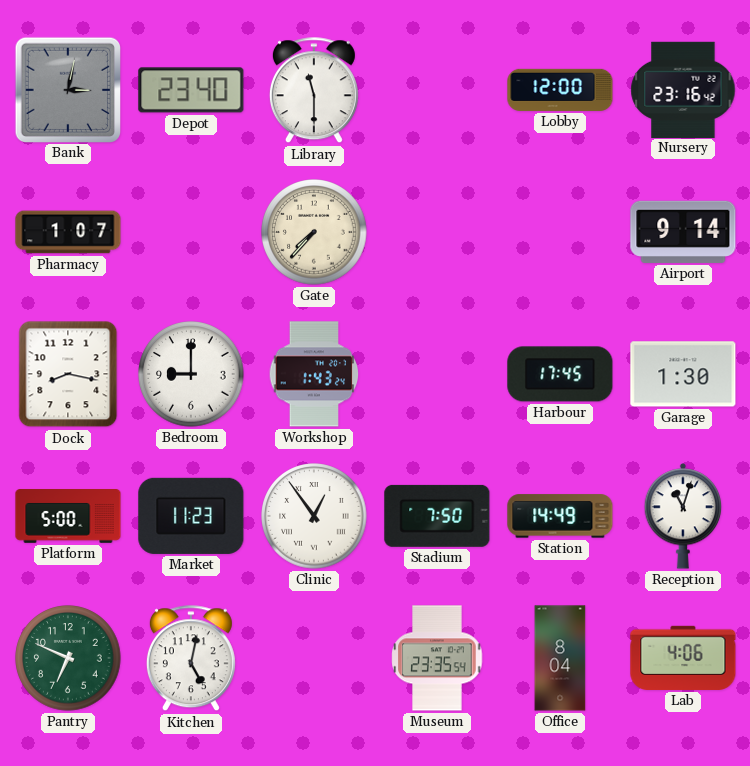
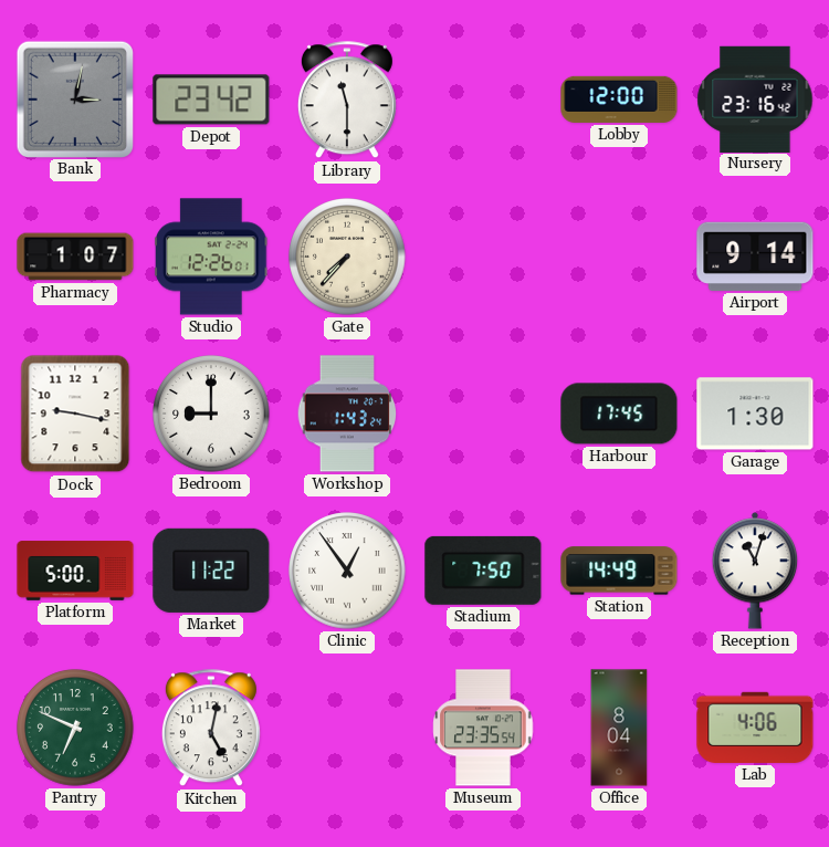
Depot: 23:40 -> 23:42
Studio: none -> 12:26
Dock: 8:17 -> 9:17
Market: 11:23 -> 11:22
